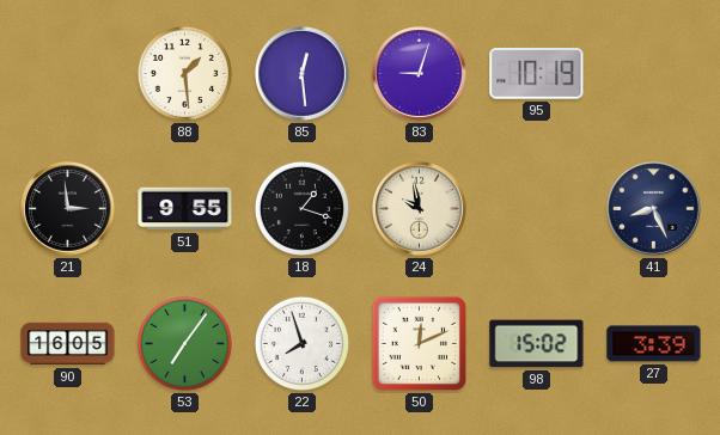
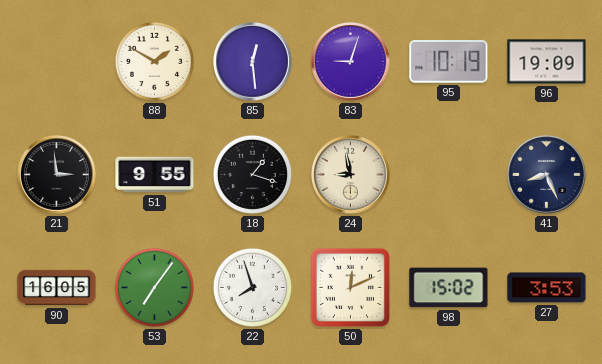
88: 1:29 -> 1:50
96: none -> 19:09
24: 9:58 -> 8:58
27: 3:39 -> 3:53
